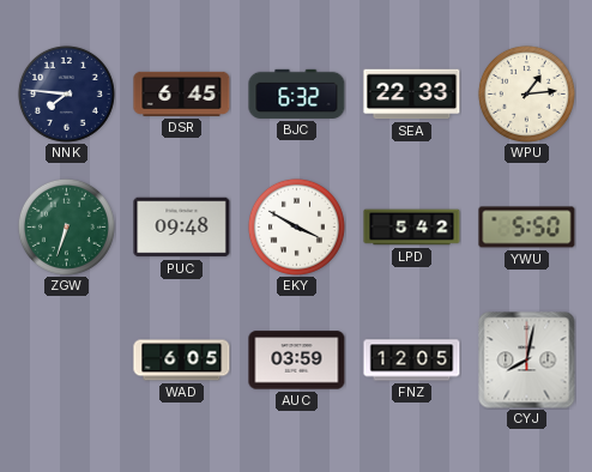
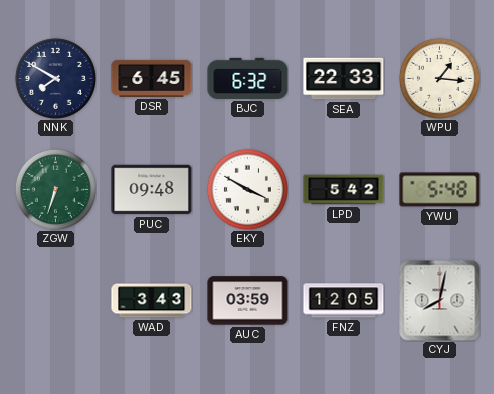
NNK: 7:46 -> 7:50
WPU: 1:14 -> 1:16
YWU: 5:50 -> 5:48
WAD: 6:05 -> 3:43
